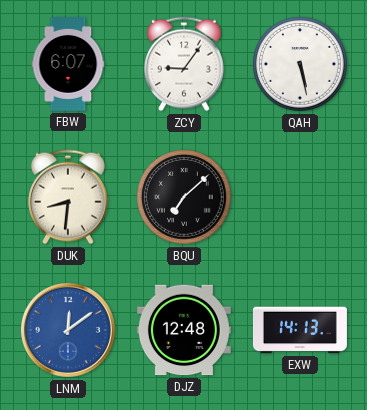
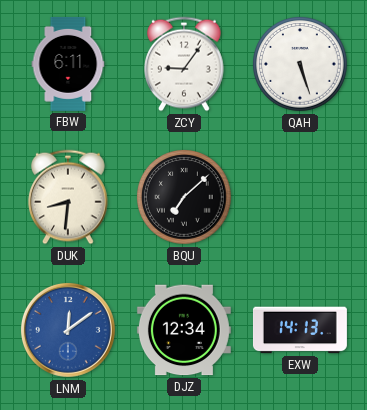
FBW: 6:07 -> 6:11
QAH: 5:28 -> 5:27
DJZ: 12:48 -> 12:34
